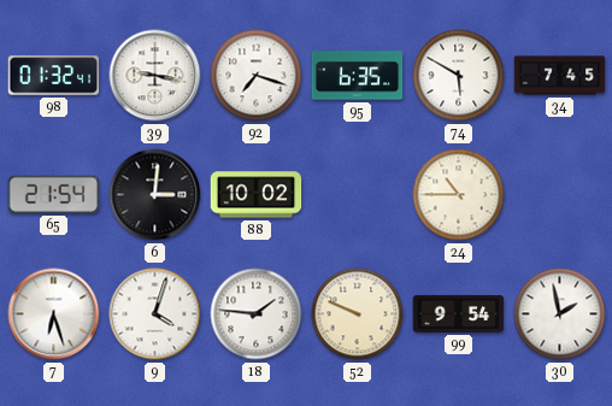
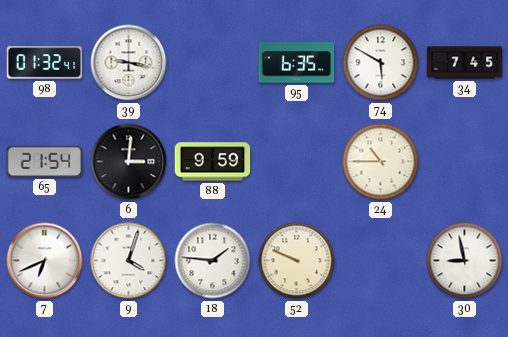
92: 7:18 -> none
88: 10:02 -> 9:59
7: 6:27 -> 6:41
99: 9:54 -> none
30: 1:58 -> 8:58
